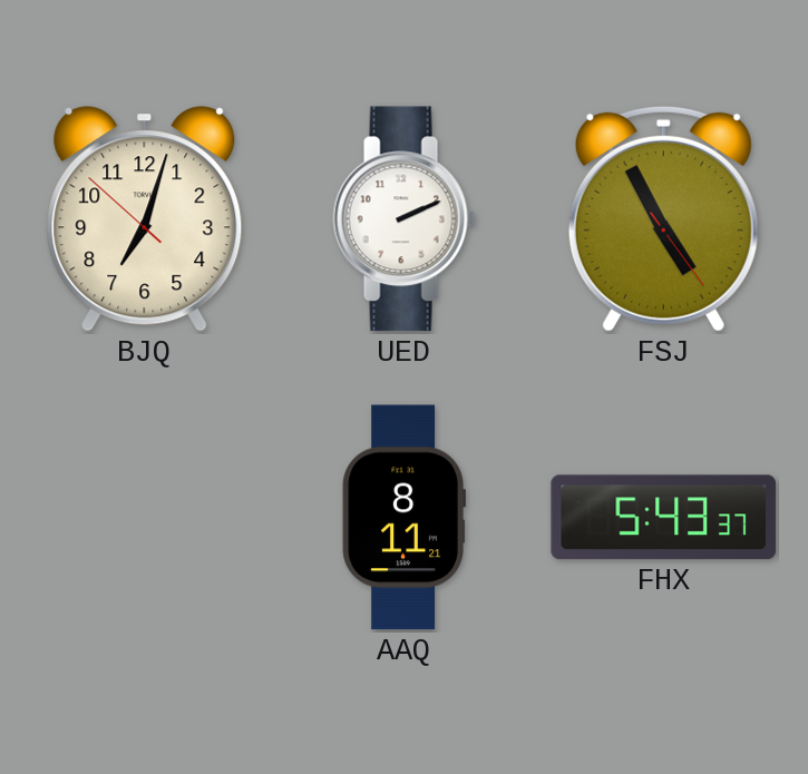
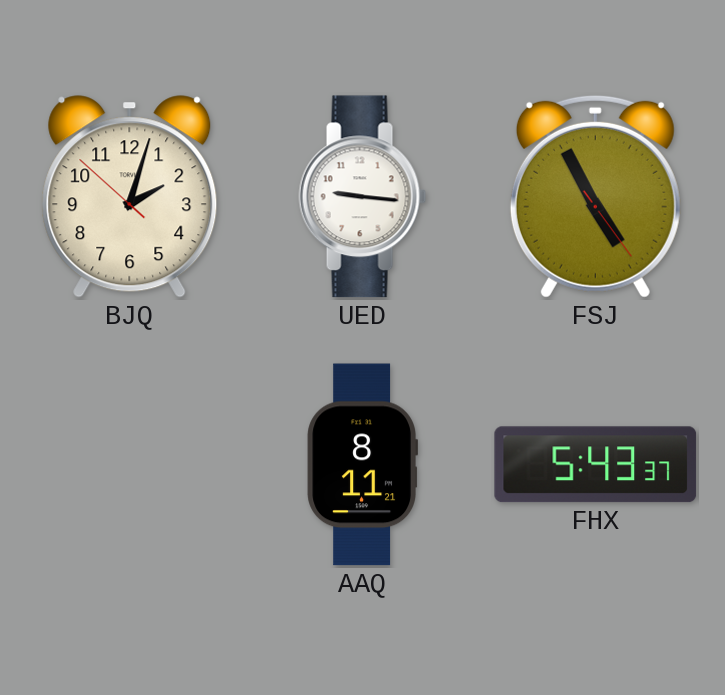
BJQ: 7:02 -> 2:02
UED: 2:11 -> 9:16
